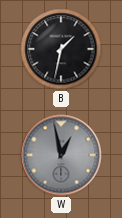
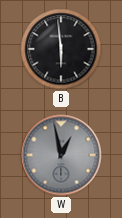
B: 1:32 -> 5:59
